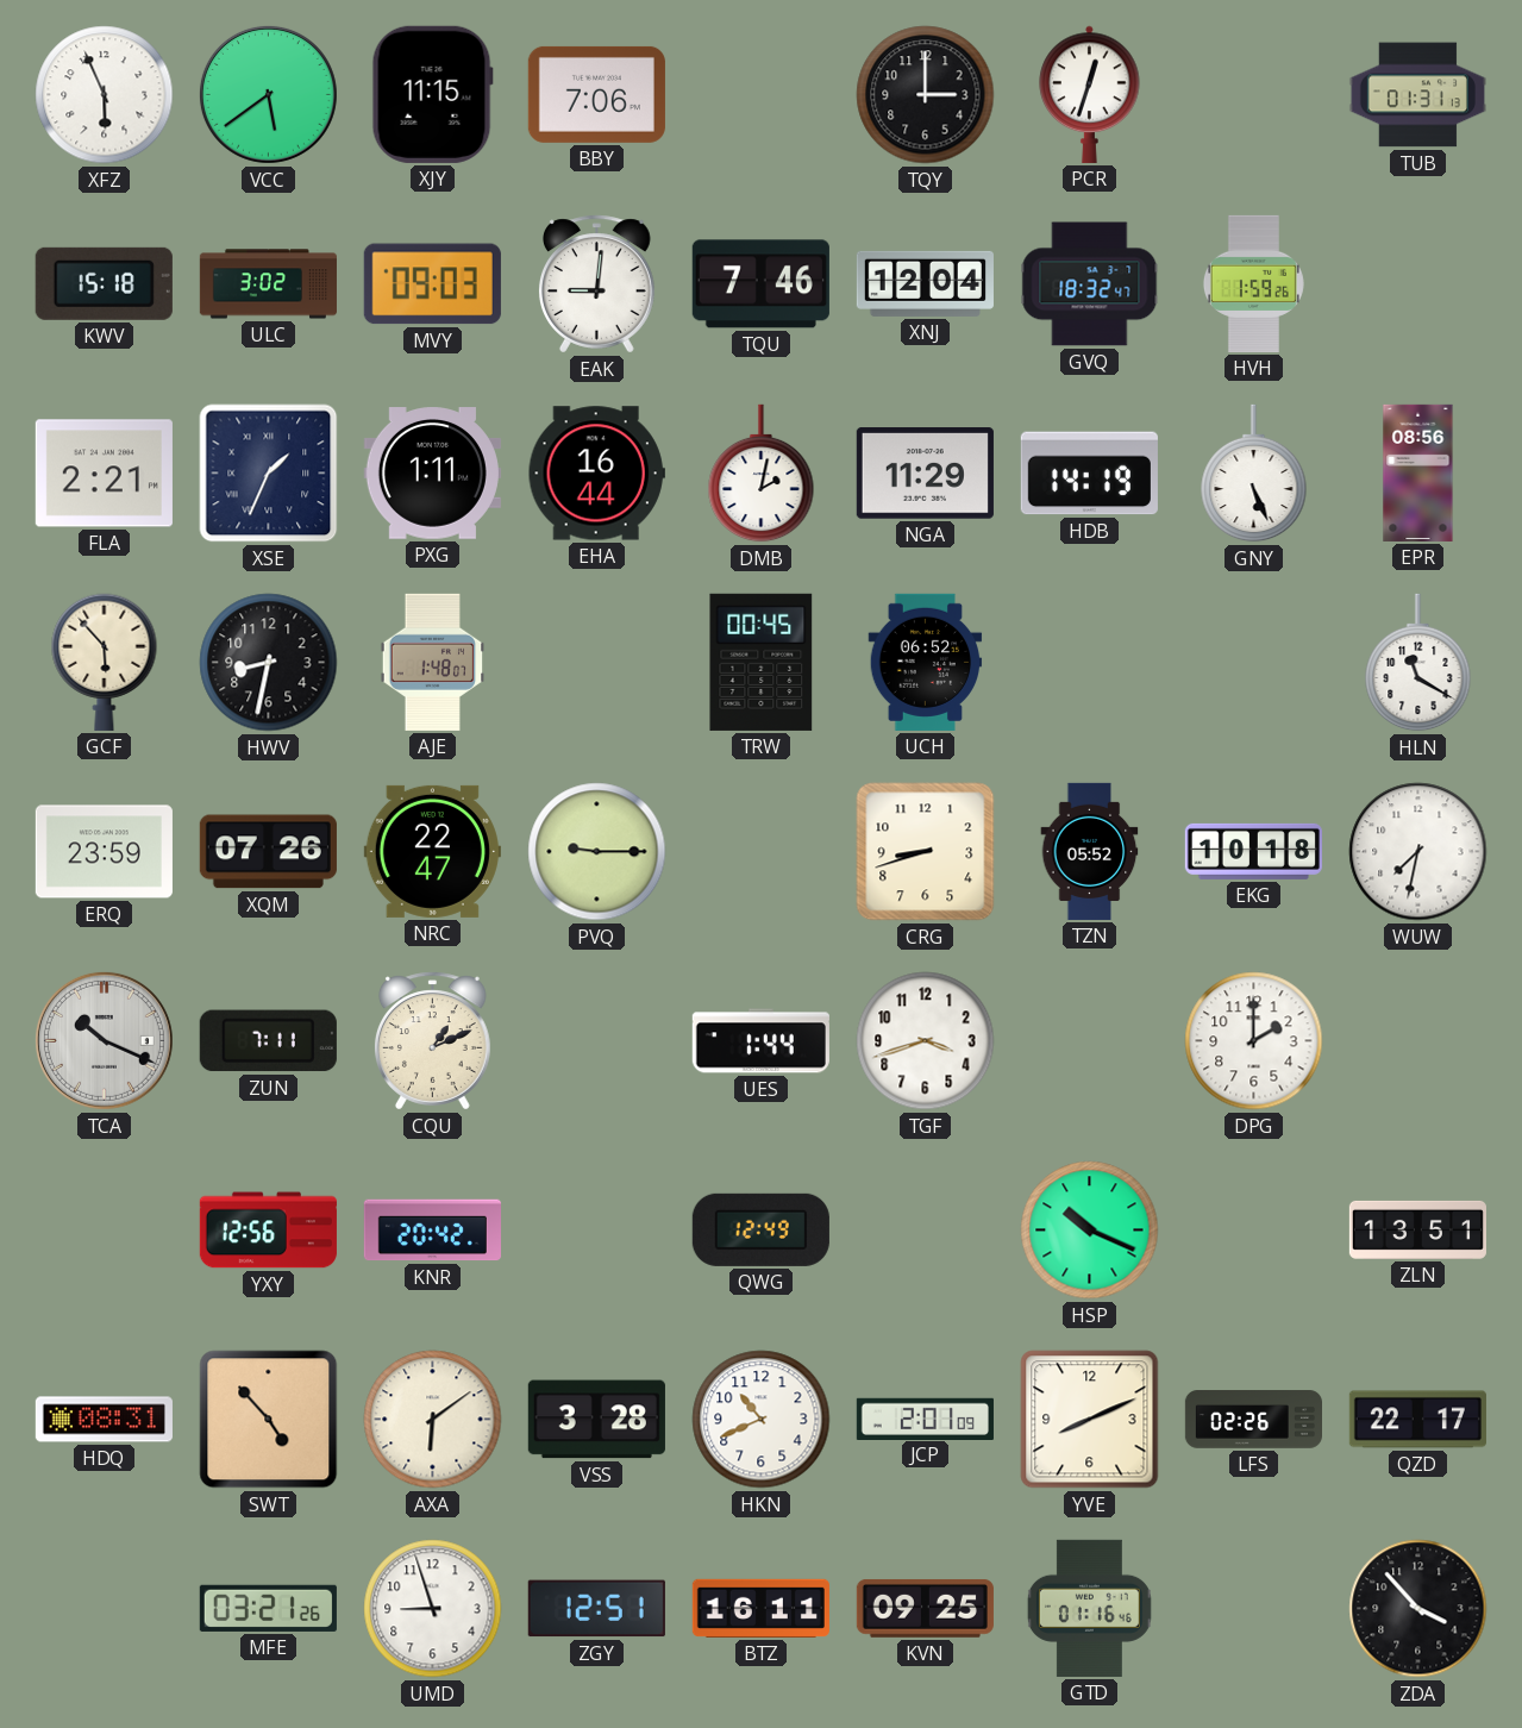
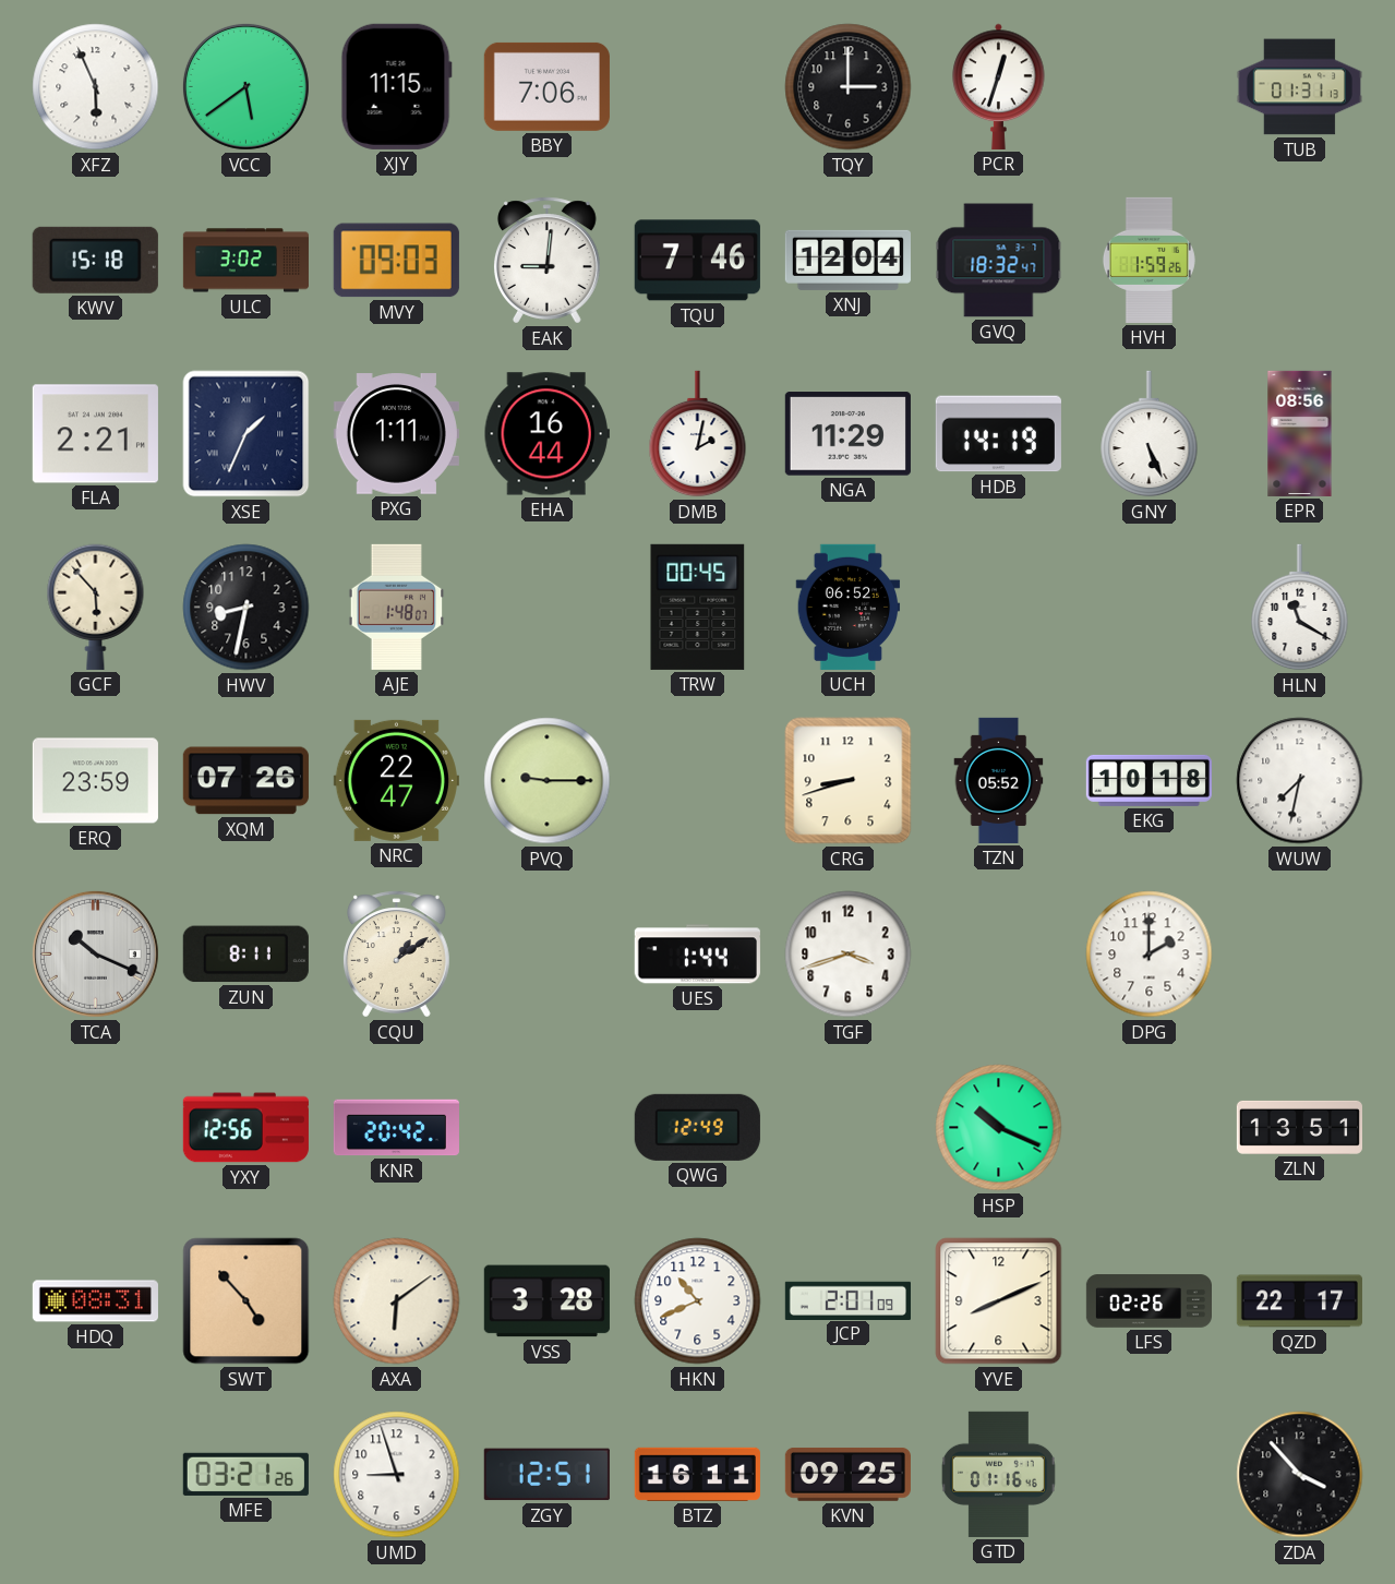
ZUN: 7:11 -> 8:11
CQU: 1:11 -> 1:09
